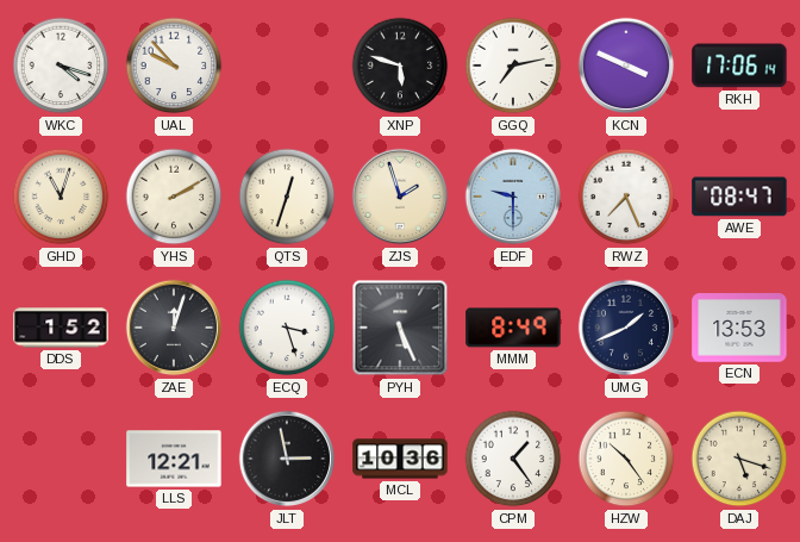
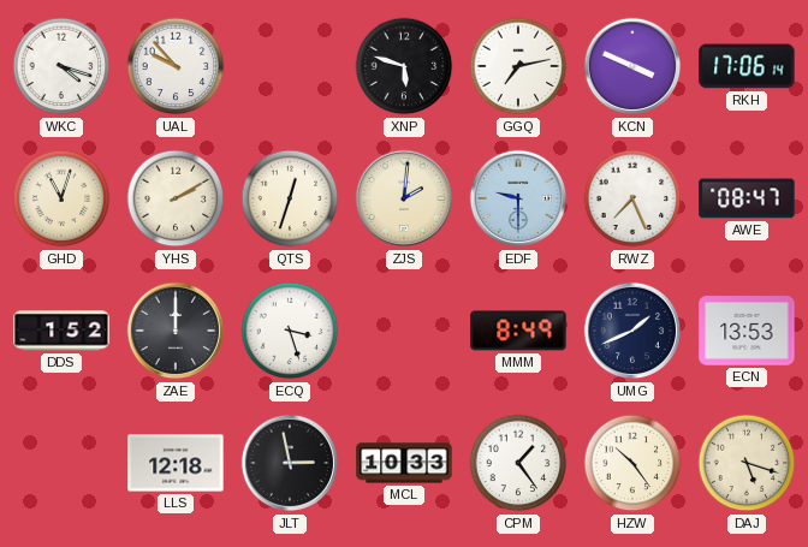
ZJS: 1:57 -> 2:01
ZAE: 12:03 -> 12:00
PYH: 5:26 -> none
LLS: 12:21 -> 12:18
MCL: 10:36 -> 10:33
